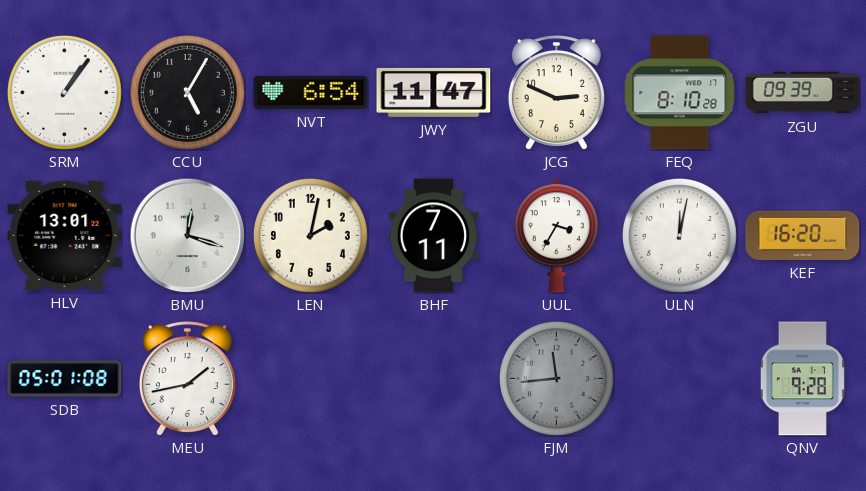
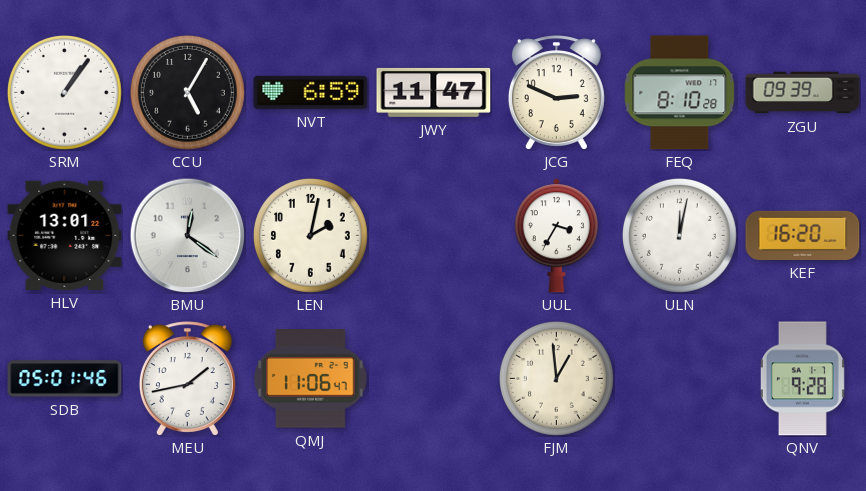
NVT: 6:54 -> 6:59
BMU: 12:18 -> 12:21
BHF: 7:11 -> none
SDB: 05:01:08 -> 05:01:46
QMJ: none -> 11:06
FJM: 11:44 -> 12:59
FJM dial: grey -> cream
